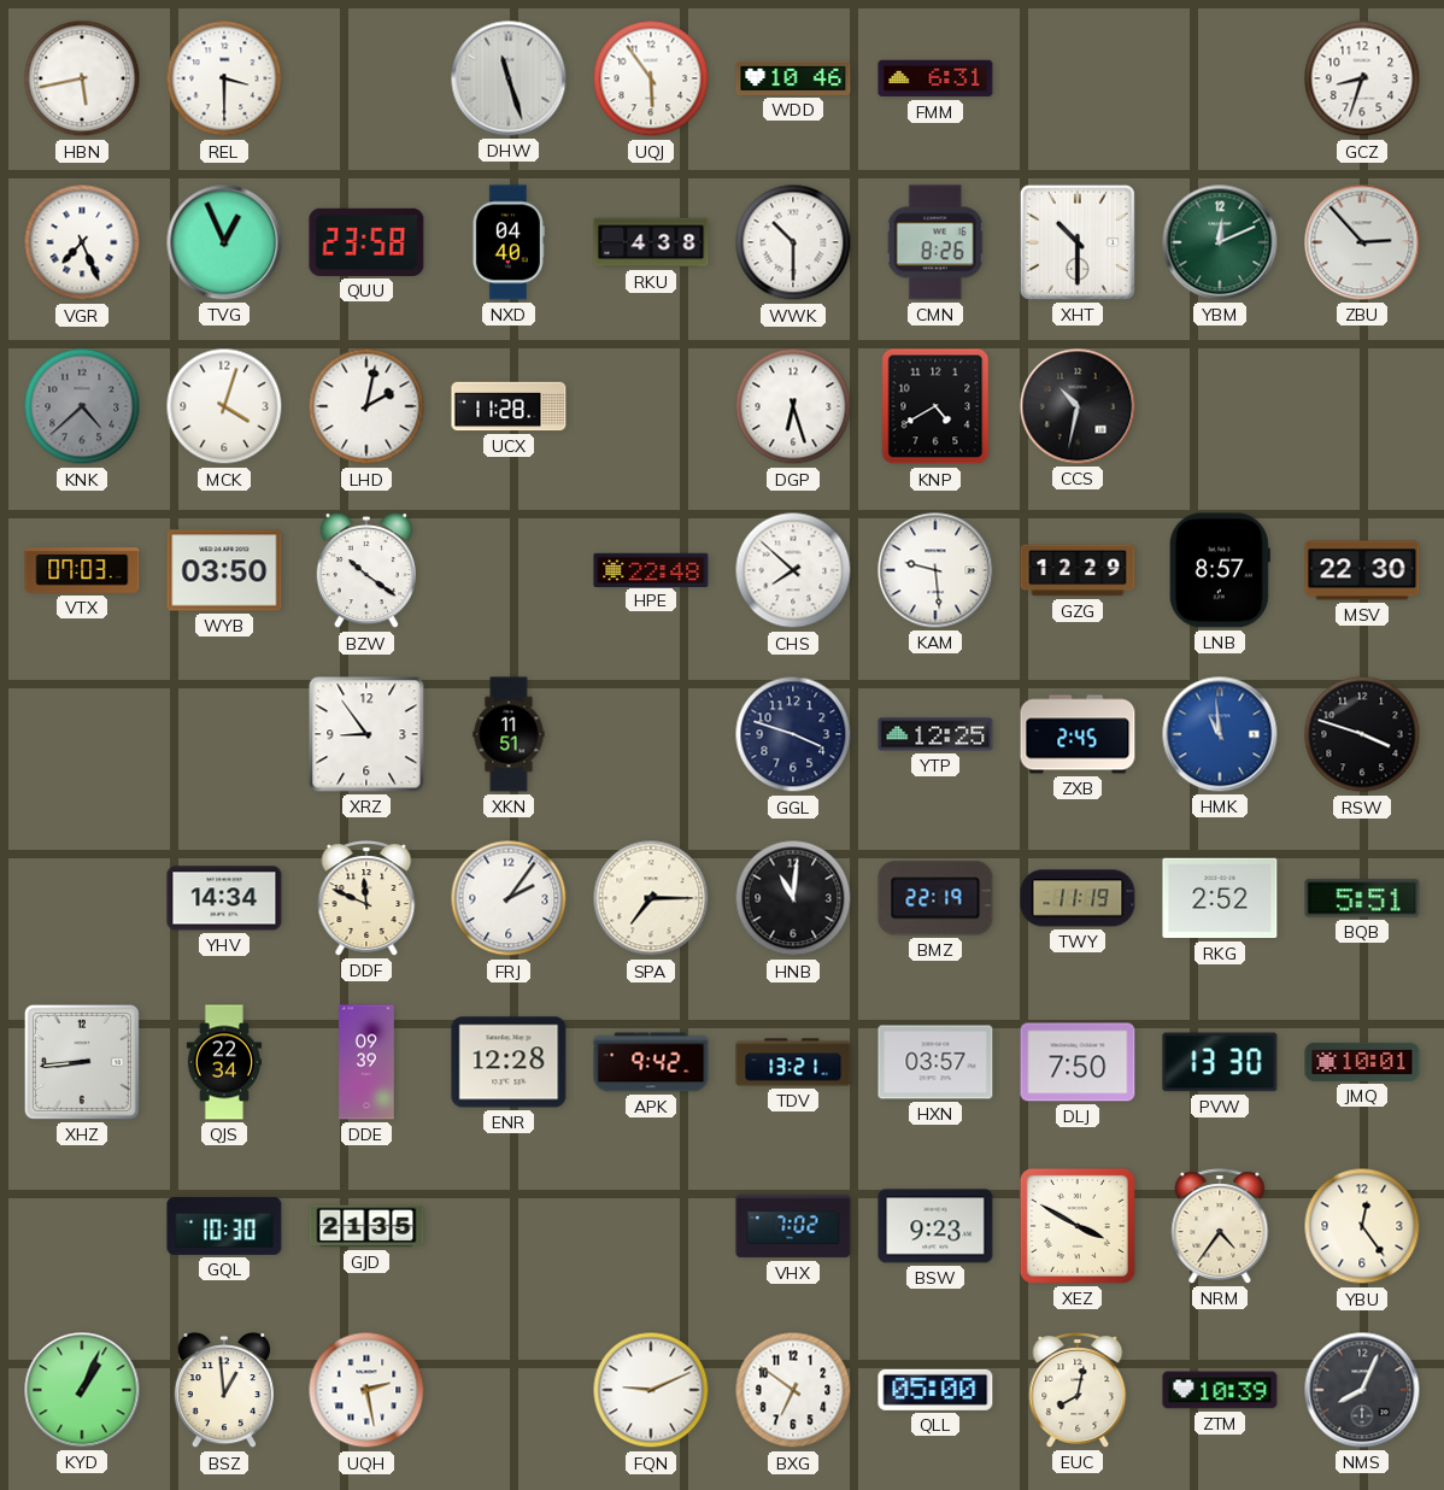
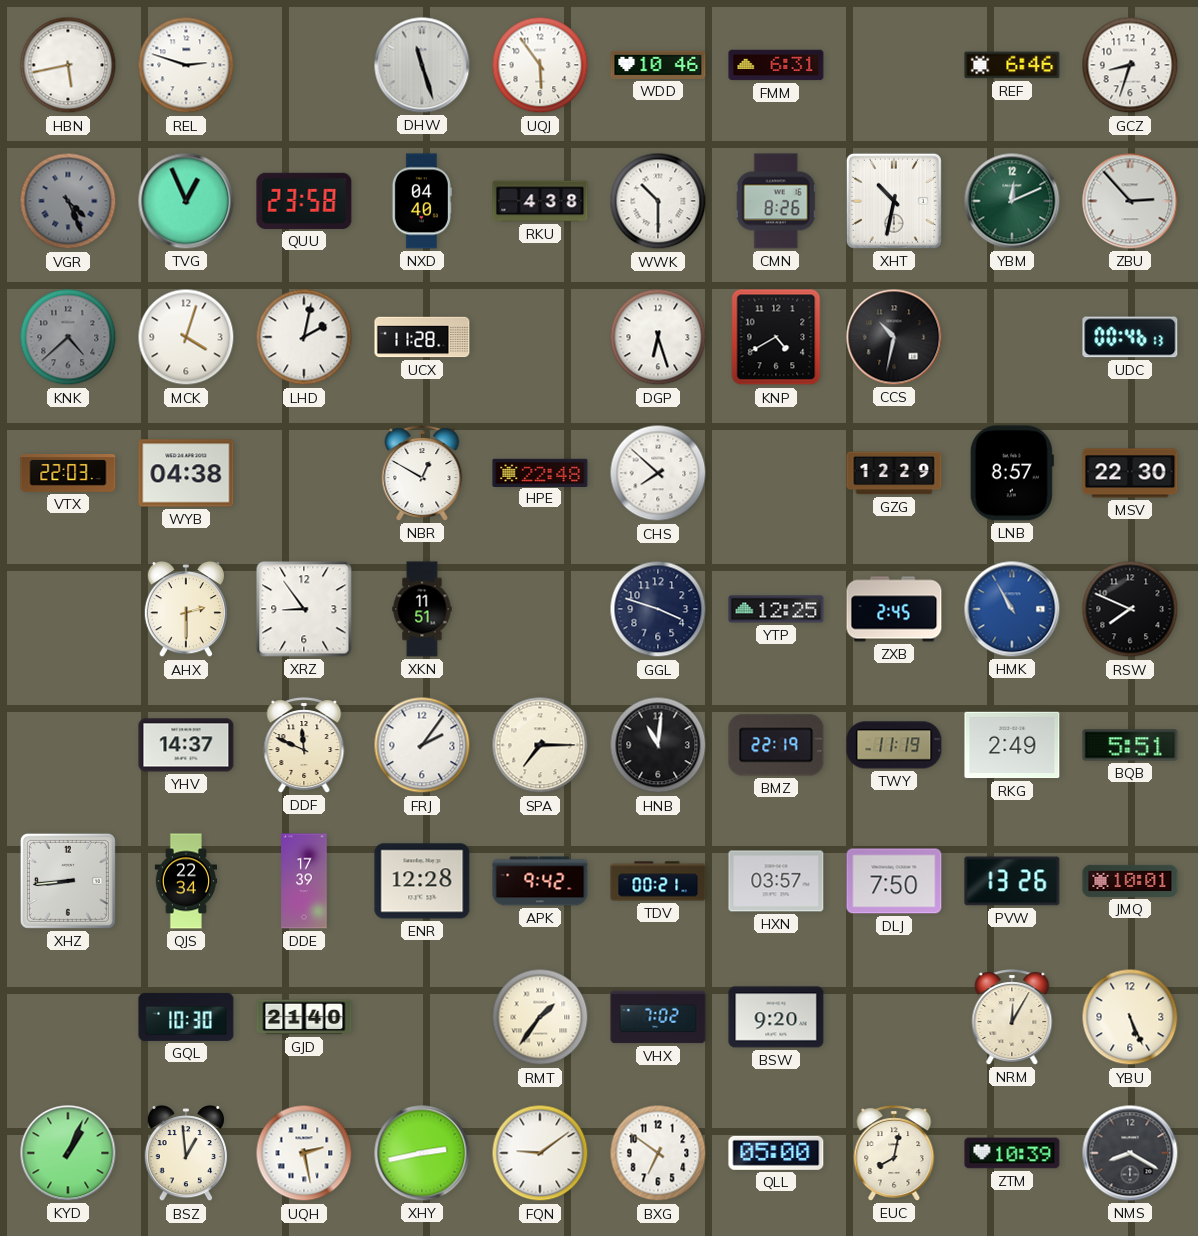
REL: 3:30 -> 2:48
REF: none -> 6:46
VGR: 7:26 -> 4:26
VGR dial: white -> grey
XHT: 10:30 -> 10:32
UDC: none -> 00:46
VTX: 07:03 -> 22:03
WYB: 03:50 -> 04:38
BZW: 10:21 -> none
NBR: none -> 12:50
KAM: 9:29 -> none
AHX: none -> 2:30
HMK: 10:59 -> 10:55
RSW: 3:48 -> 7:49
YHV: 14:34 -> 14:37
RKG: 2:52 -> 2:49
DDE: 09:39 -> 17:39
TDV: 13:21 -> 00:21
PVW: 13:30 -> 13:26
GJD: 21:35 -> 21:40
RMT: none -> 1:36
BSW: 9:23 -> 9:20
XEZ: 3:50 -> none
NRM: 4:36 -> 12:05
YBU: 12:24 -> 5:26
XHY: none -> 2:43
FQN: 9:11 -> 9:09
NMS: 8:04 -> 8:20
